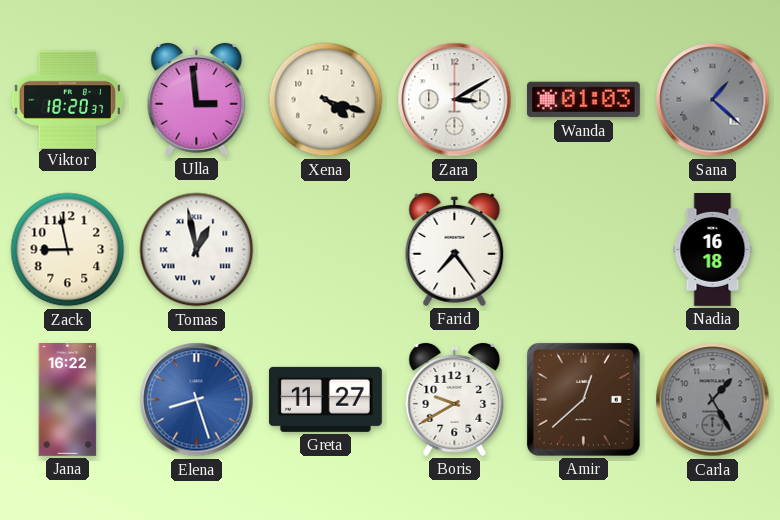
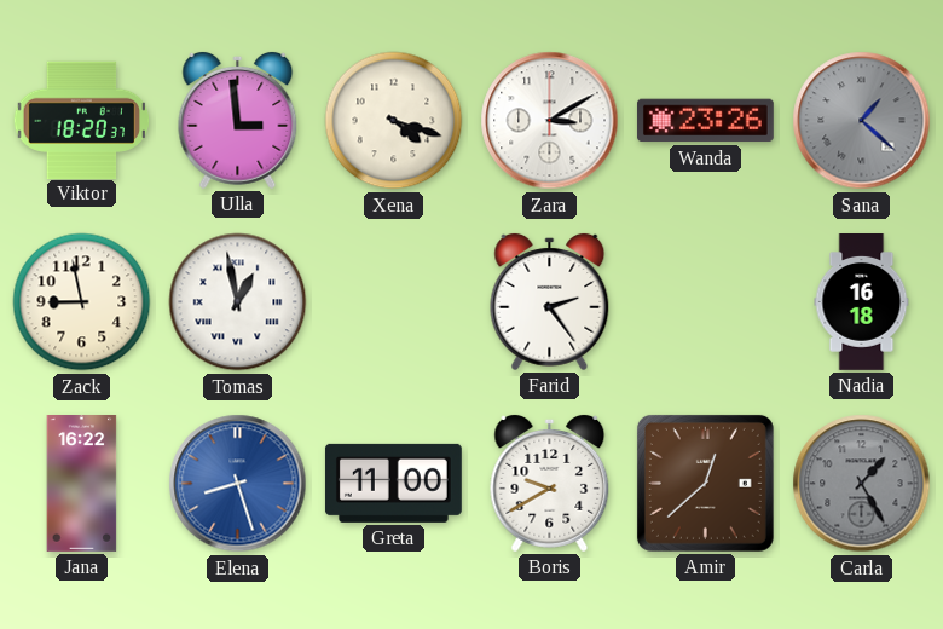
Wanda: 01:03 -> 23:26
Farid: 7:24 -> 2:24
Greta: 11:27 -> 11:00
